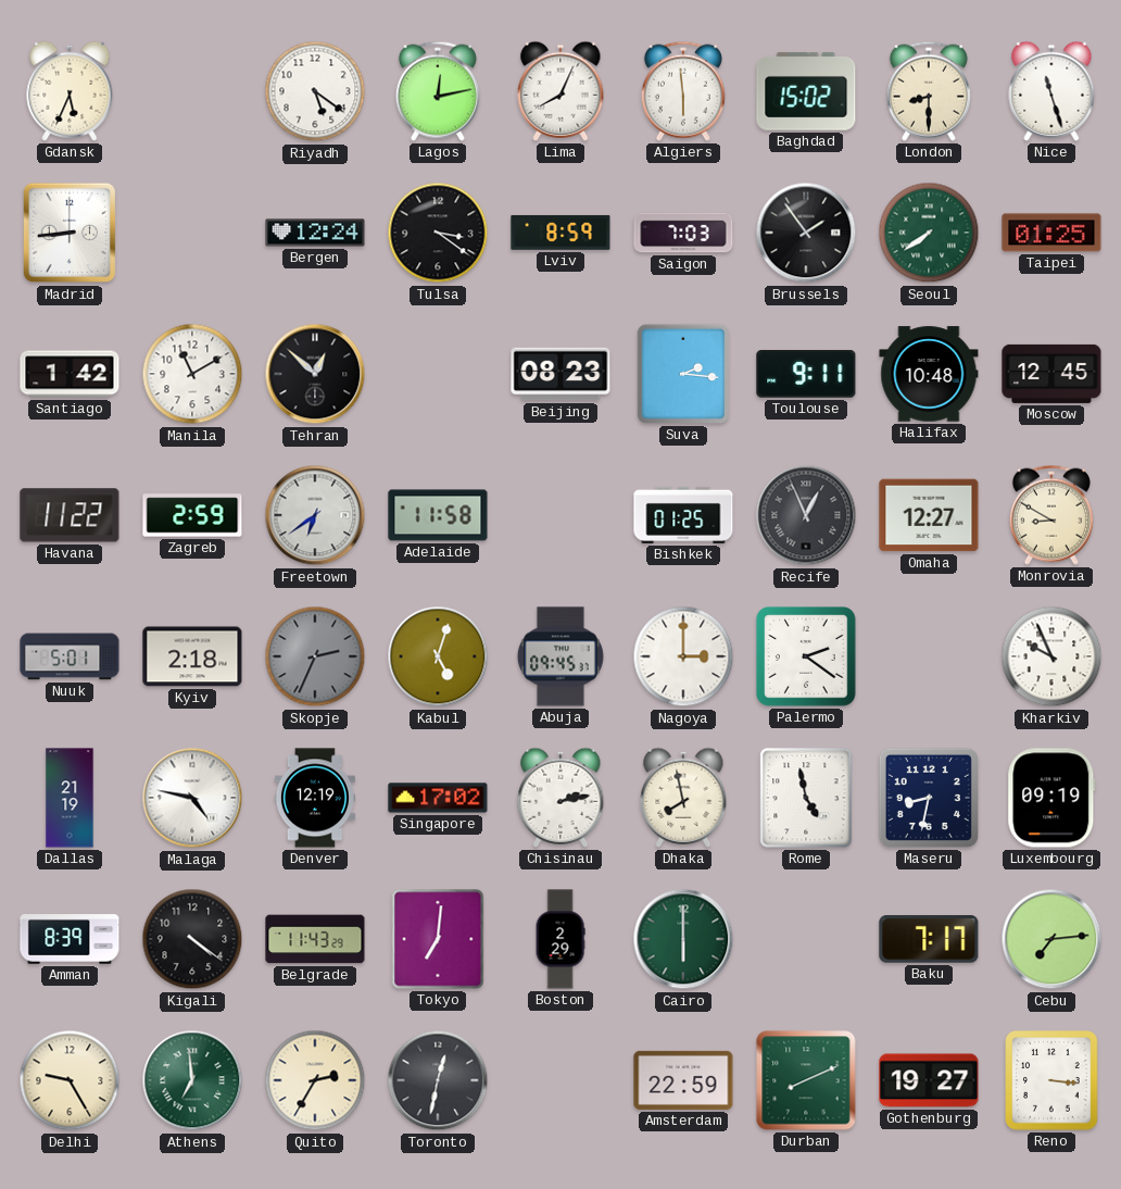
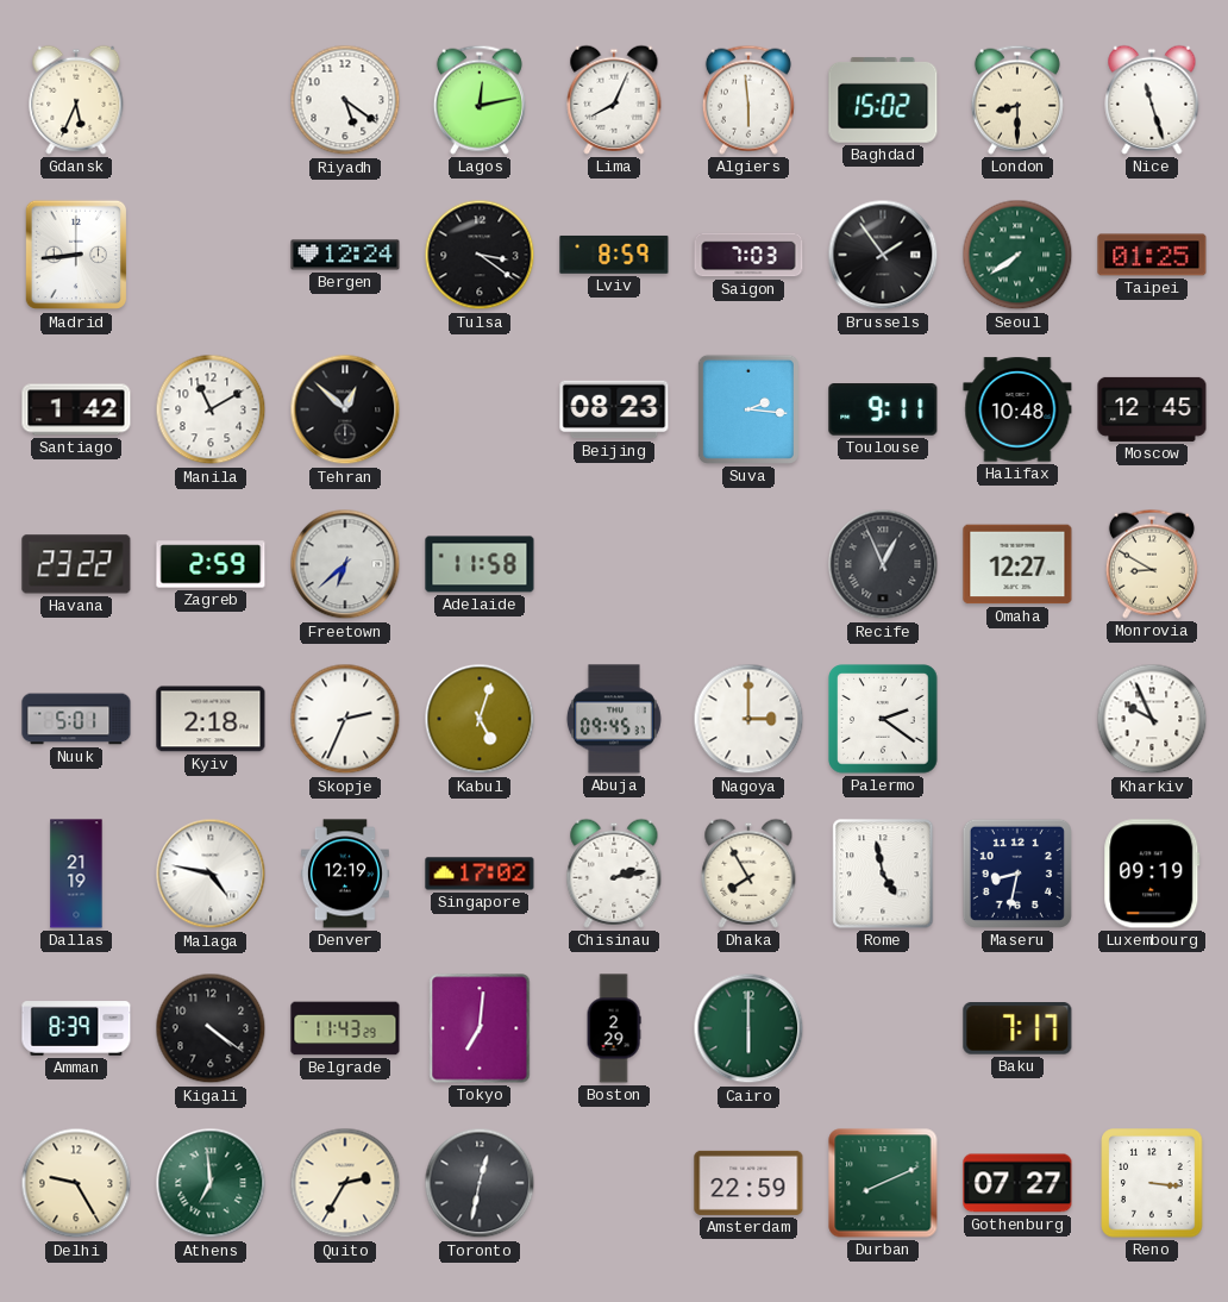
Havana: 11:22 -> 23:22
Freetown: 6:39 -> 6:38
Bishkek: 01:25 -> none
Skopje dial: grey -> white
Dhaka: 7:58 -> 7:55
Cebu: 7:14 -> none
Gothenburg: 19:27 -> 07:27
